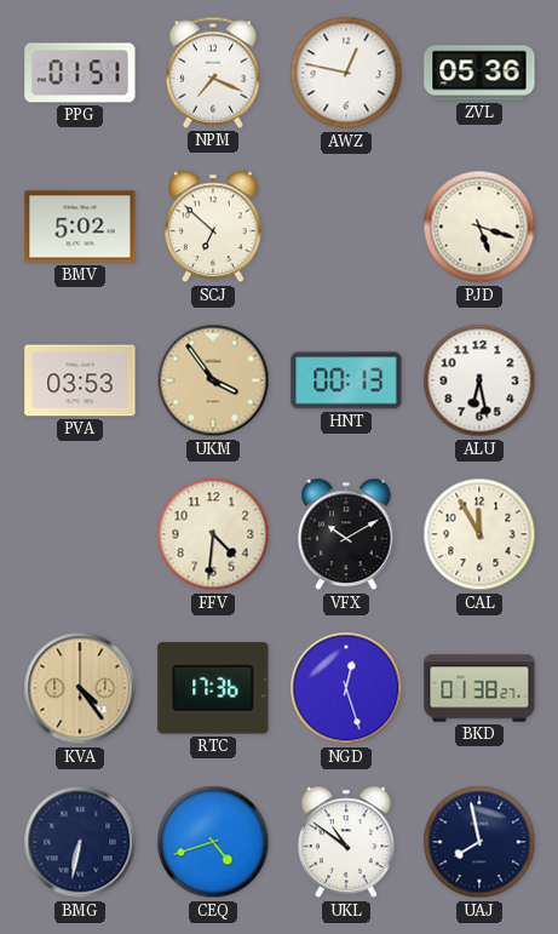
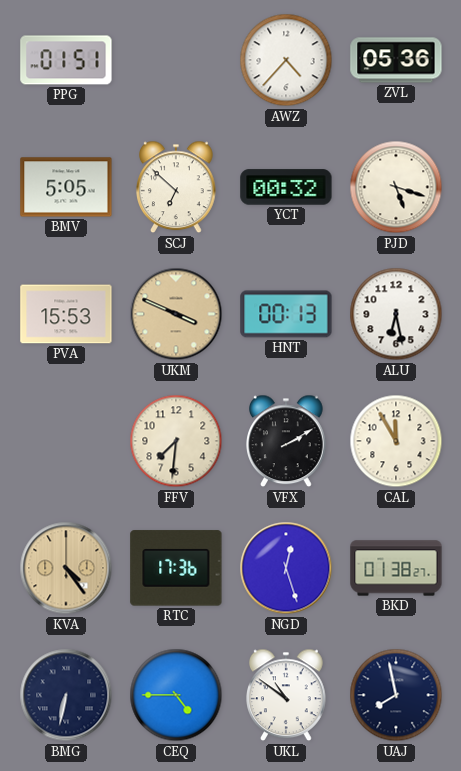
NPM: 7:19 -> none
AWZ: 12:47 -> 4:37
BMV: 5:02 -> 5:05
YCT: none -> 00:32
PVA: 03:53 -> 15:53
UKM: 3:54 -> 3:49
FFV: 4:31 -> 7:31
VFX: 10:10 -> 2:10
CEQ: 4:42 -> 4:45
